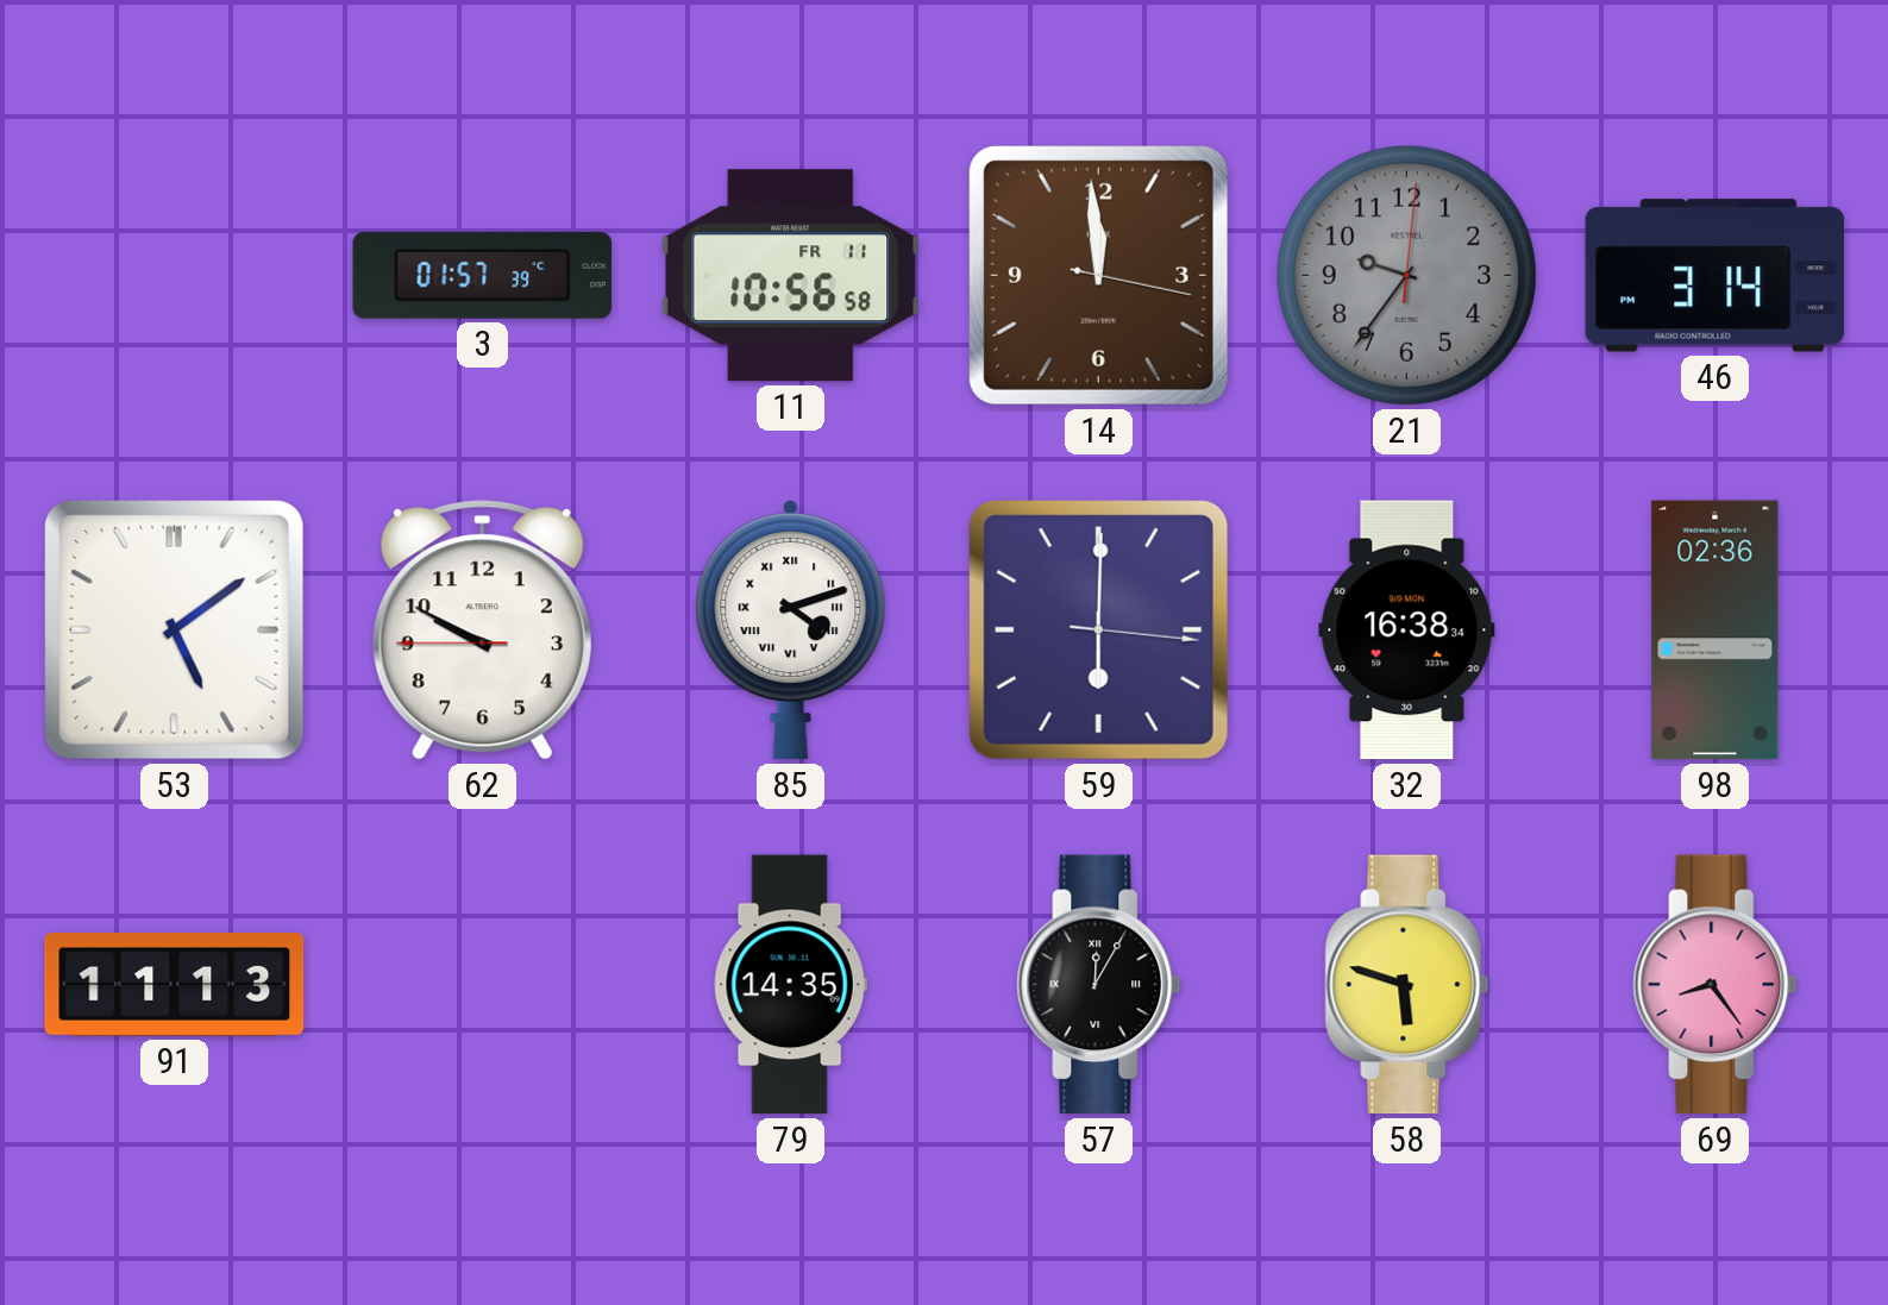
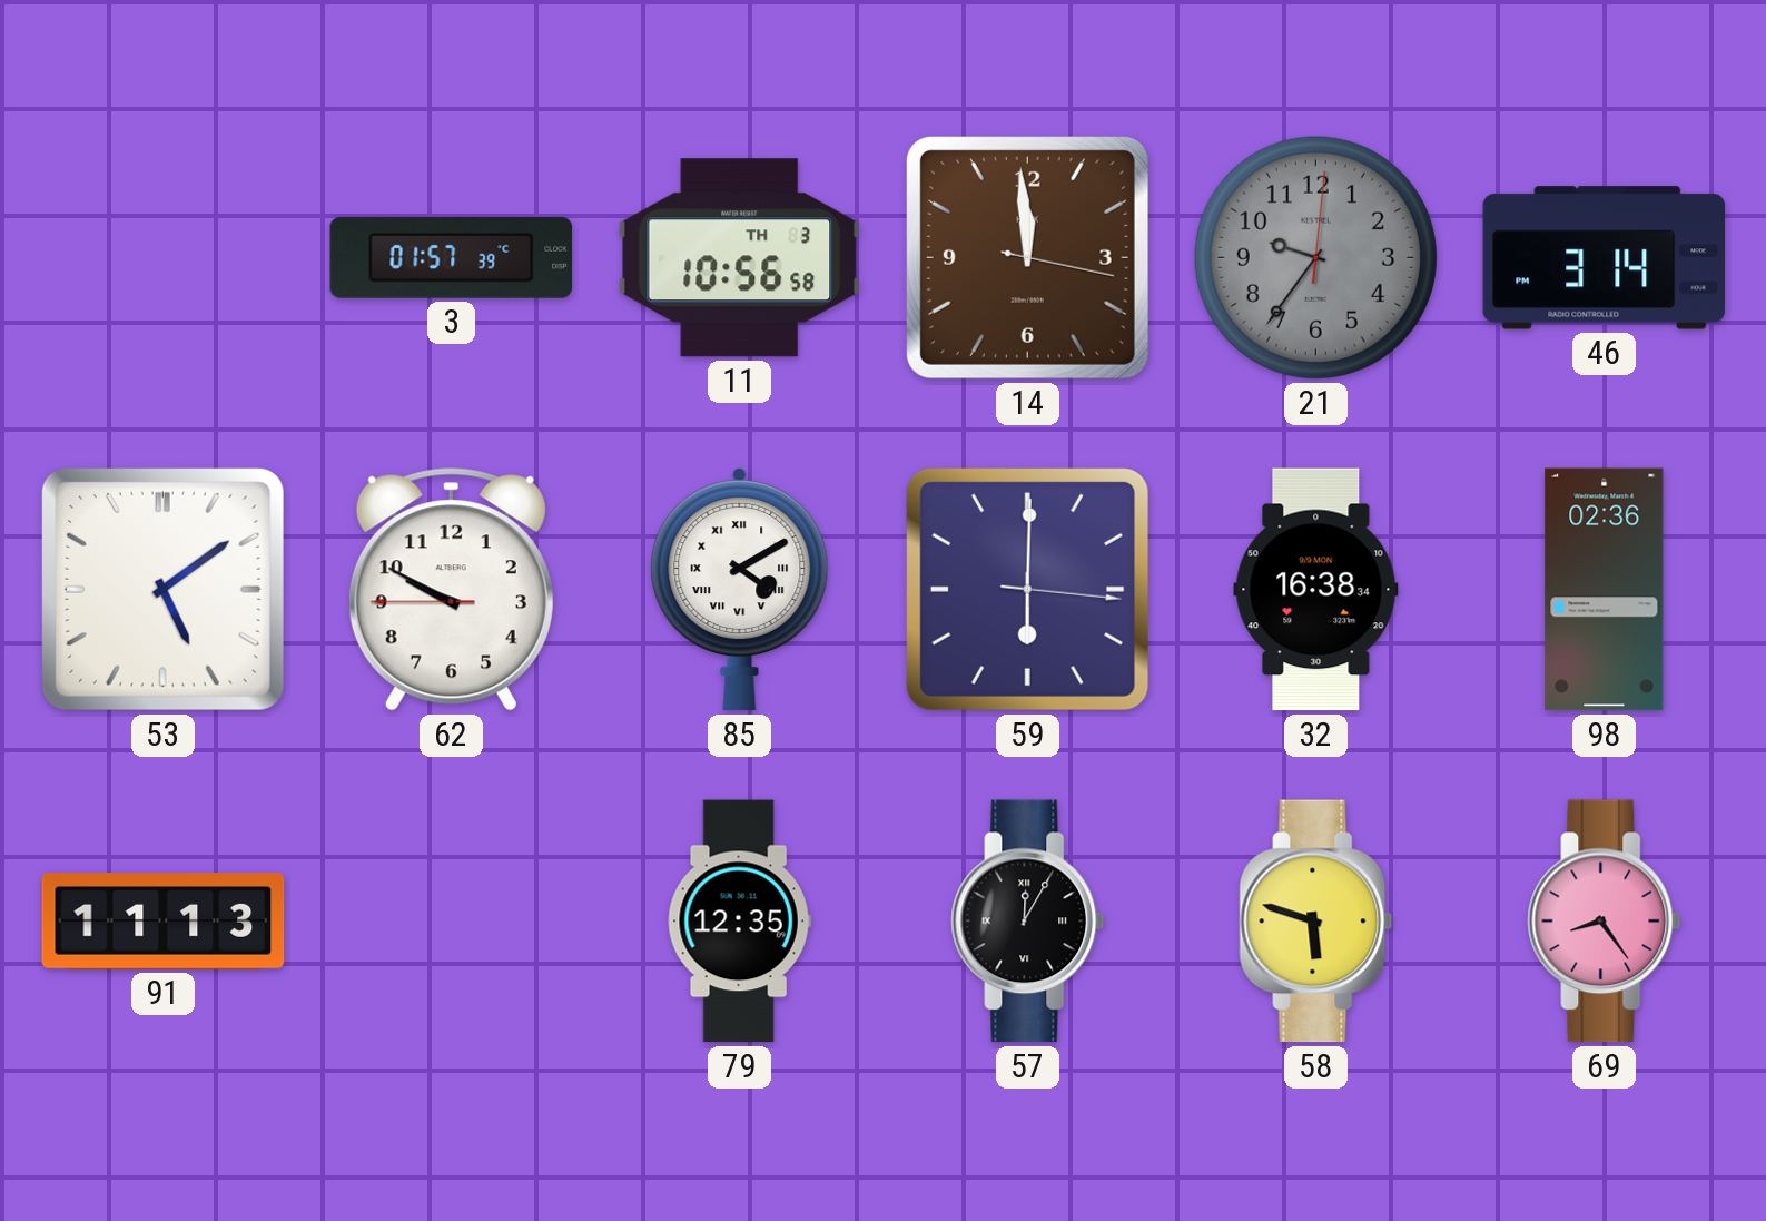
11 date: FR 11 -> TH 3
85: 4:12 -> 4:10
79: 14:35 -> 12:35
